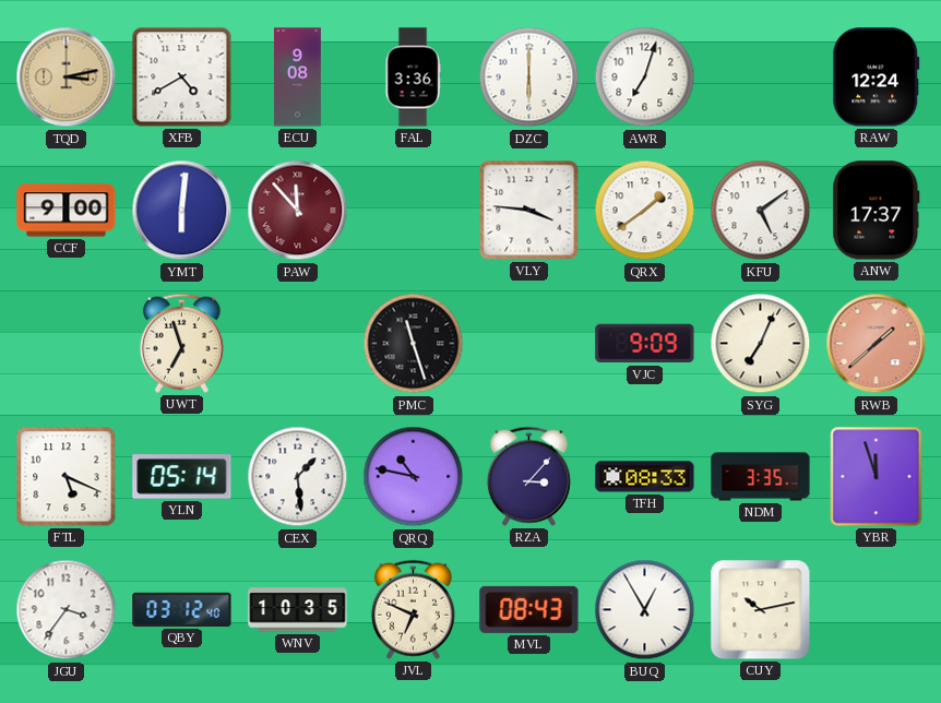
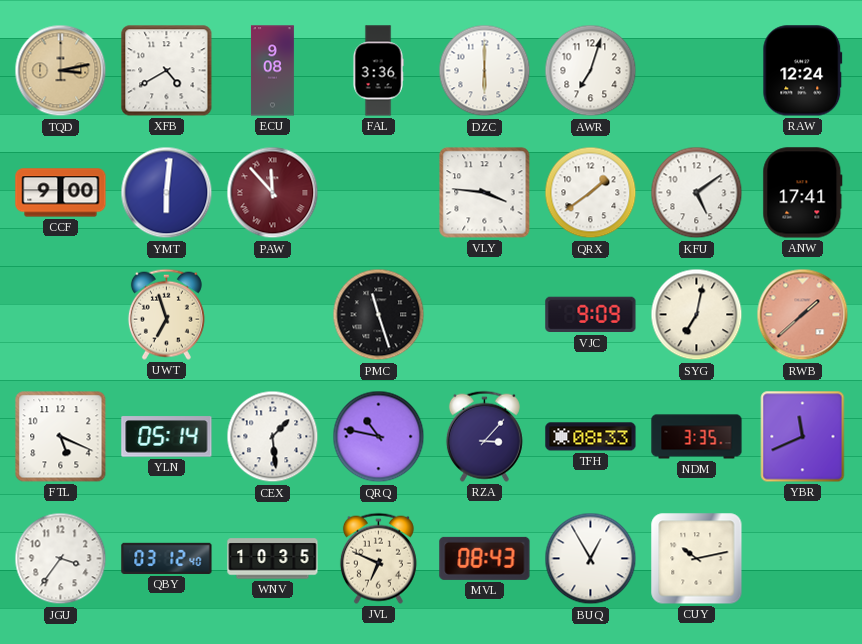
ANW: 17:37 -> 17:41
SYG: 7:04 -> 7:02
YBR: 11:57 -> 11:41
